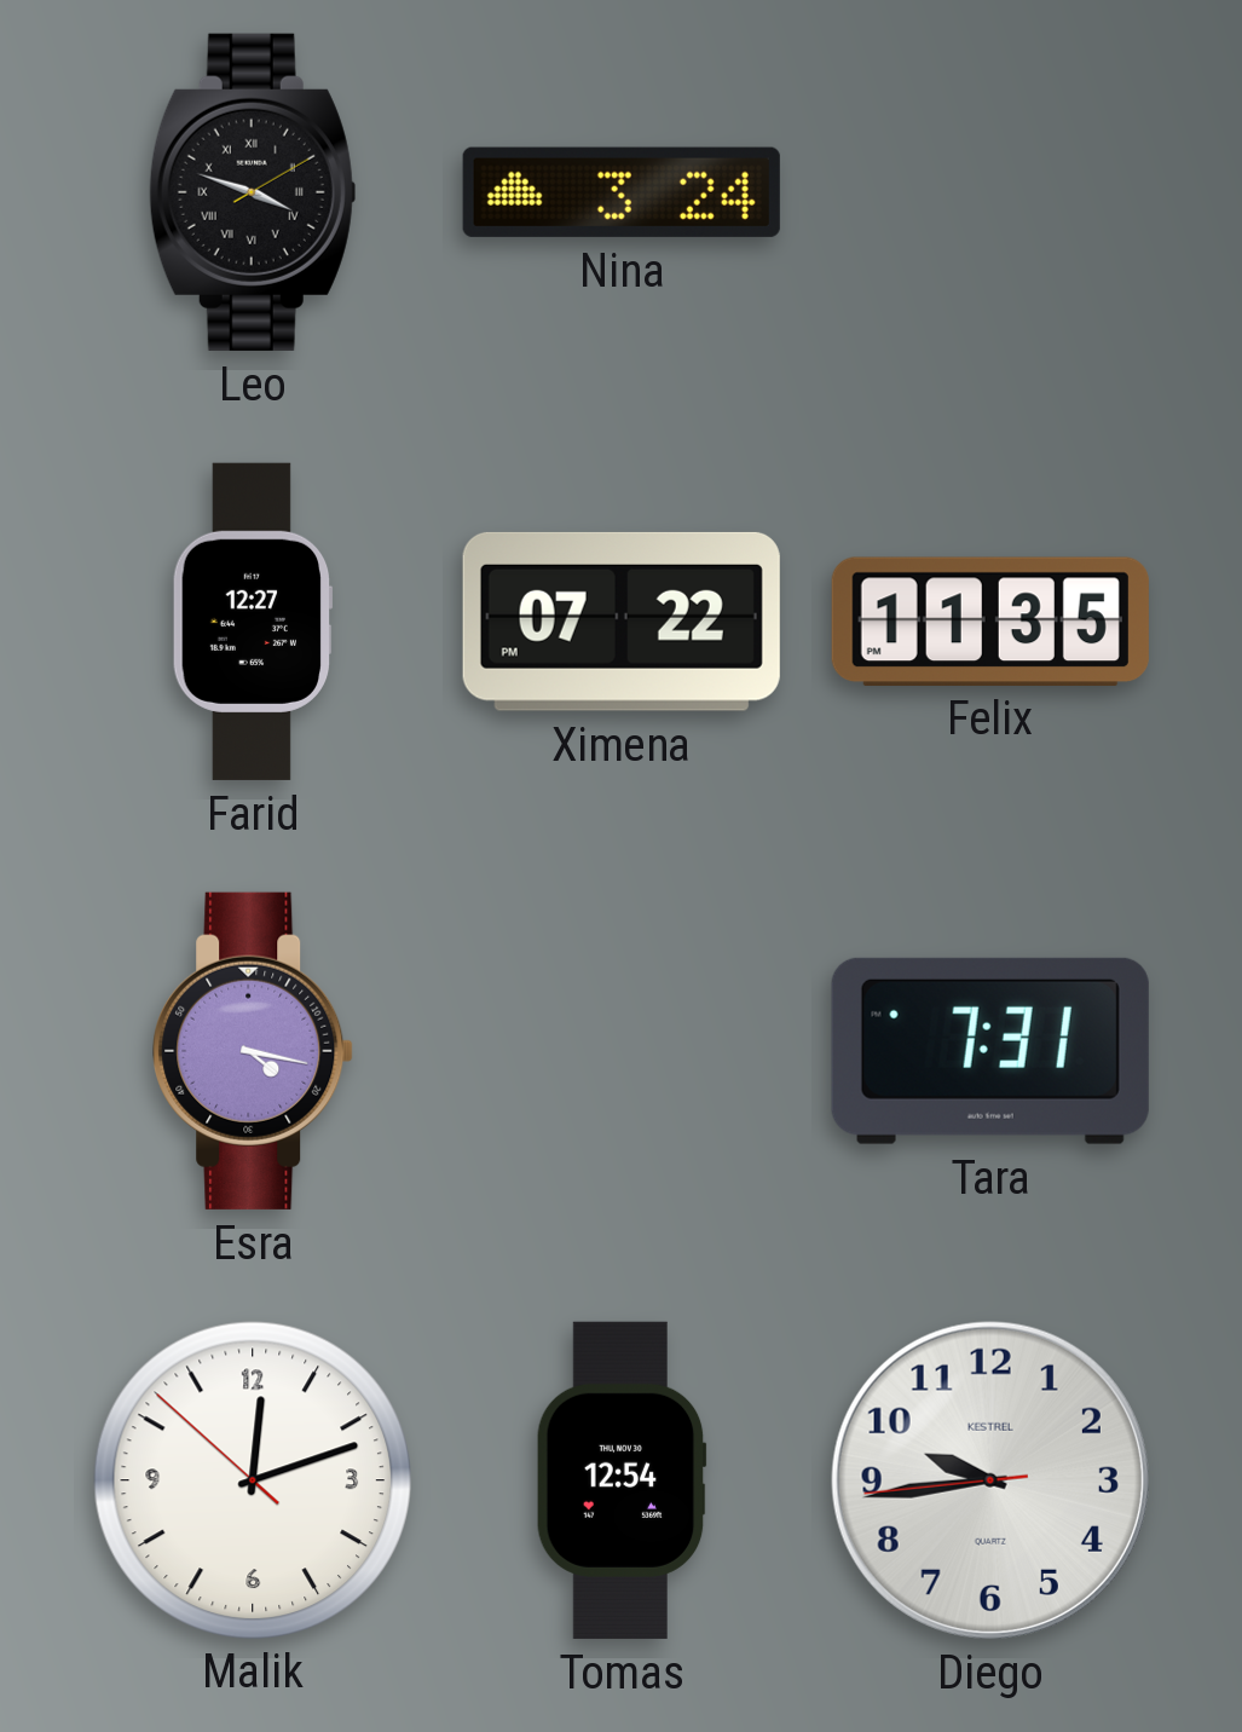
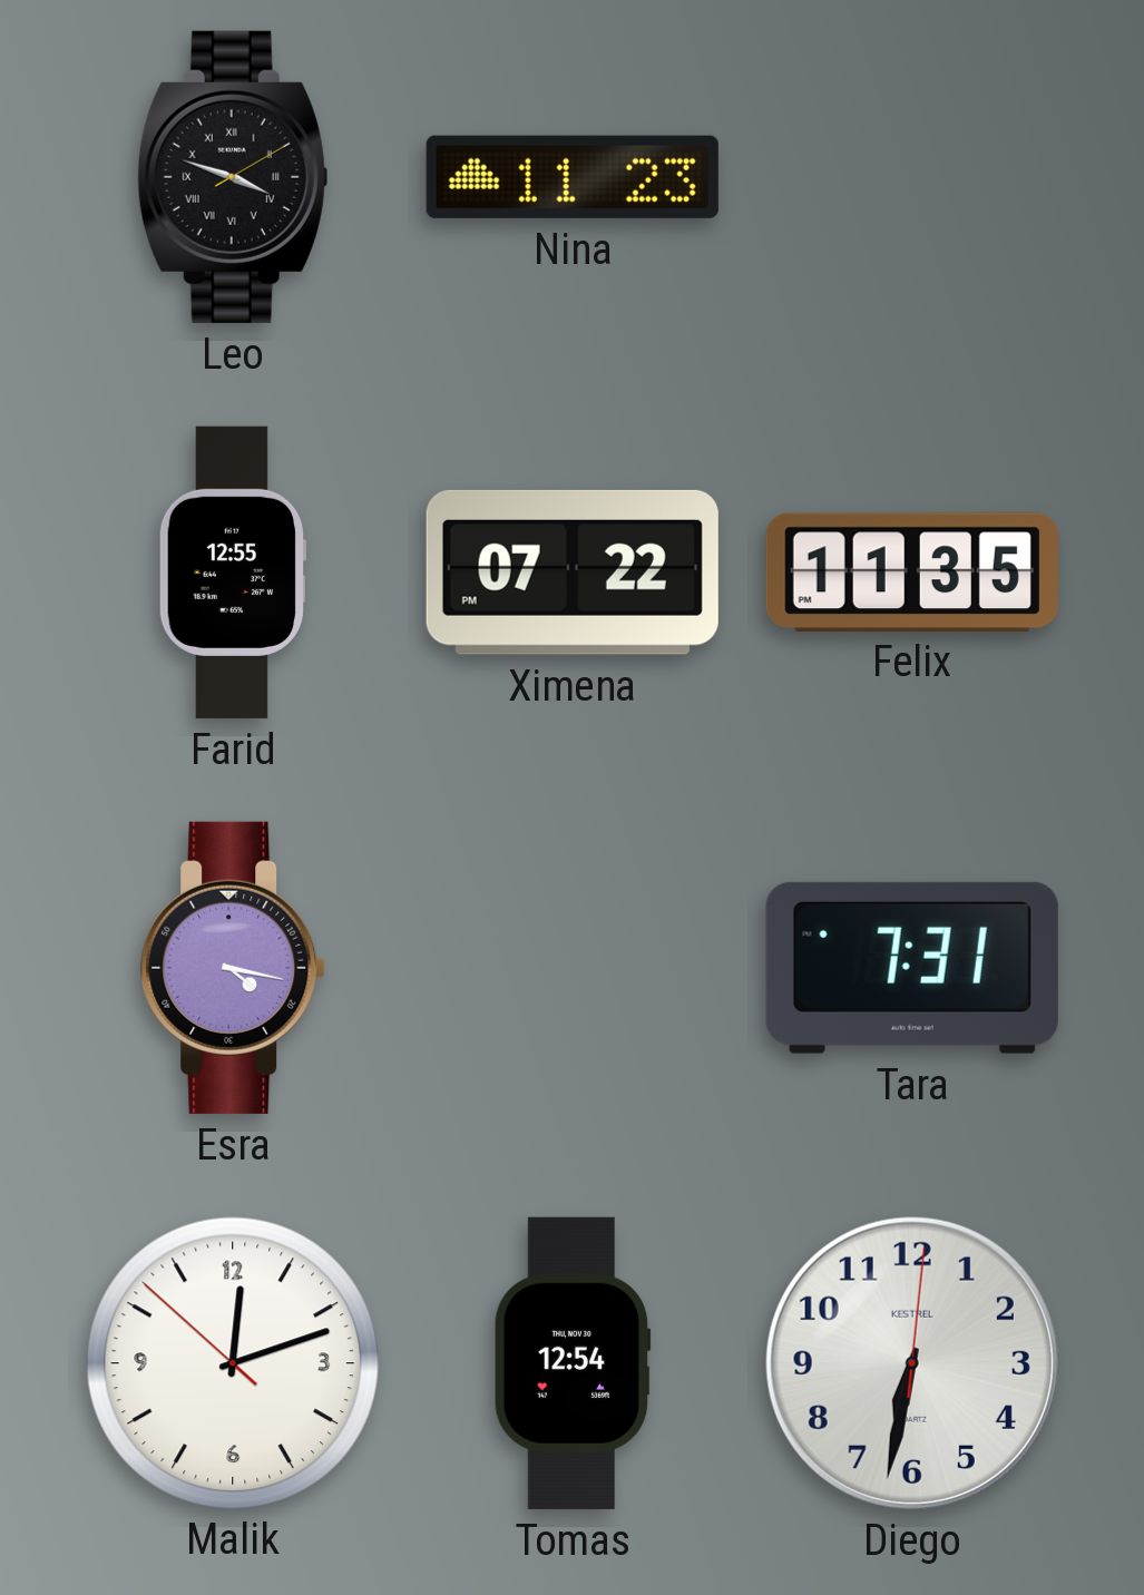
Nina: 3:24 -> 11:23
Farid: 12:27 -> 12:55
Diego: 9:43 -> 6:32
